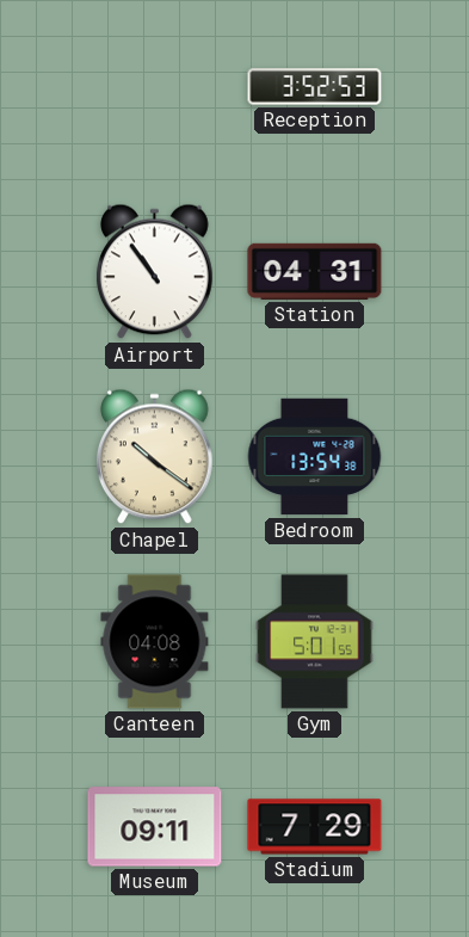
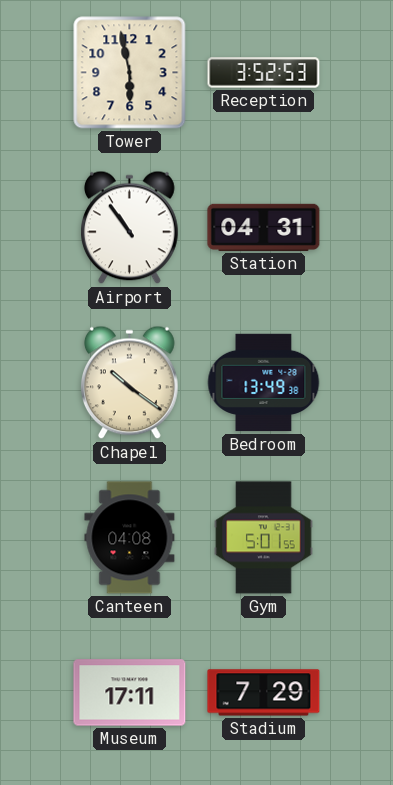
Tower: none -> 5:58
Bedroom: 13:54 -> 13:49
Museum: 09:11 -> 17:11
